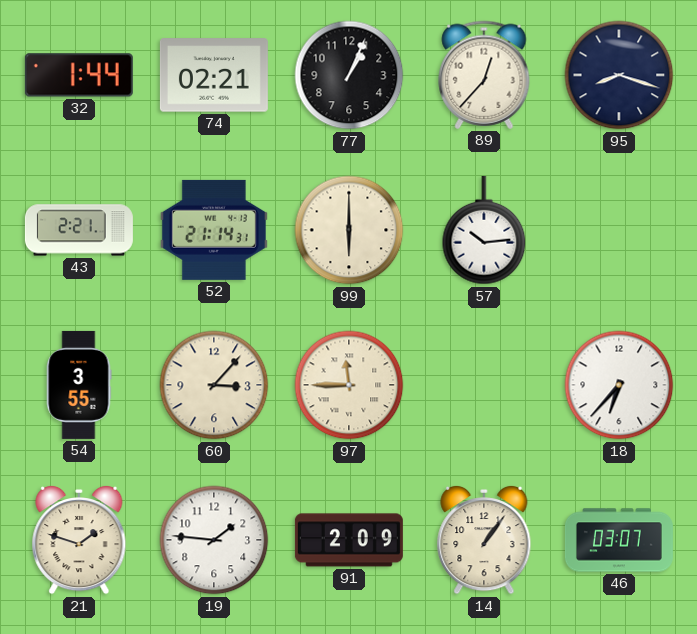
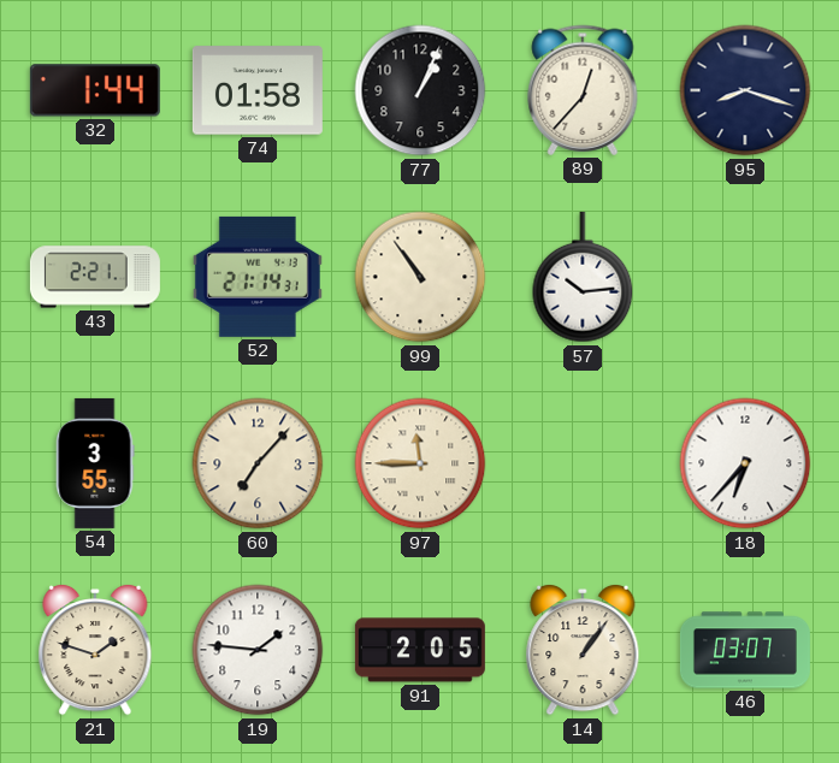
74: 02:21 -> 01:58
99: 6:00 -> 10:54
60: 3:07 -> 7:07
91: 2:09 -> 2:05
